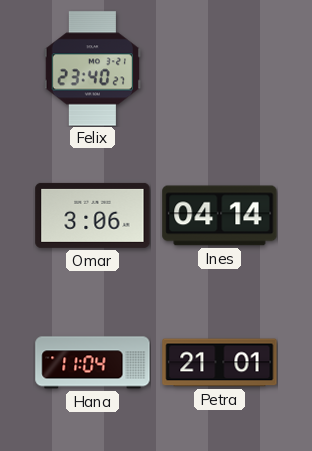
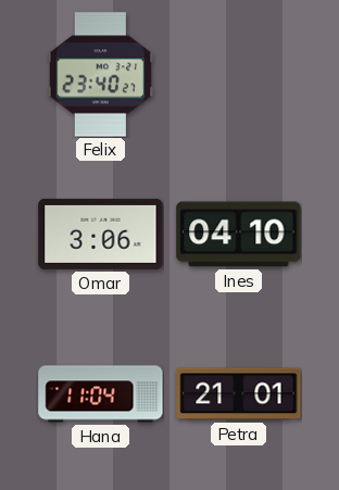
Ines: 04:14 -> 04:10
